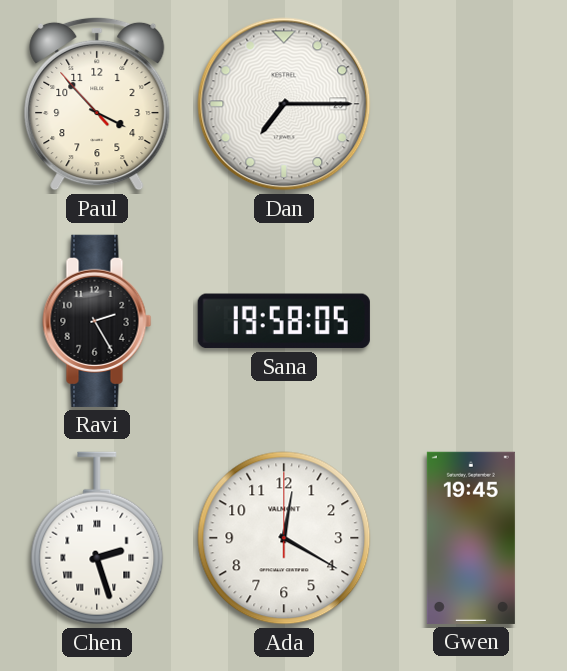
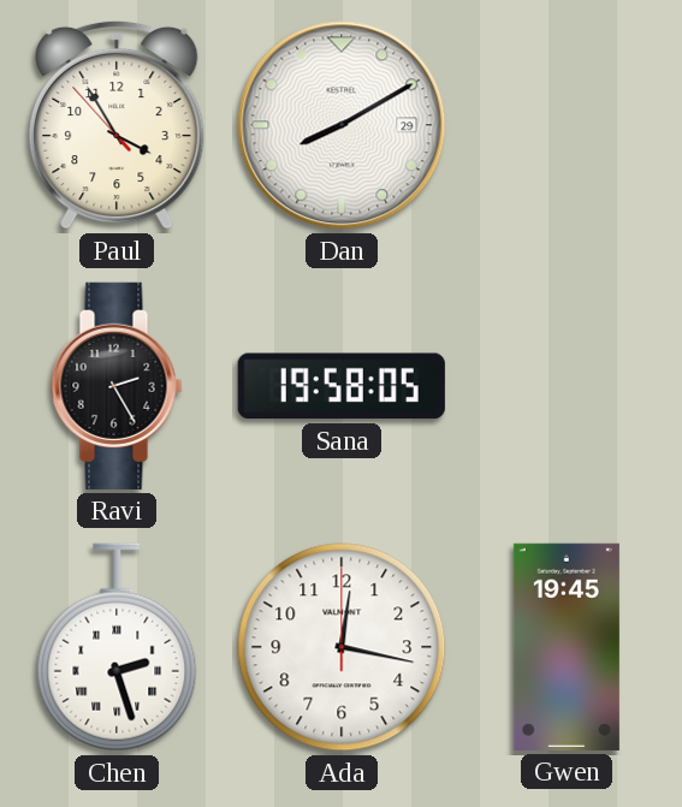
Paul: 3:52 -> 3:54
Dan: 7:15 -> 8:10
Ada: 12:20 -> 12:17
